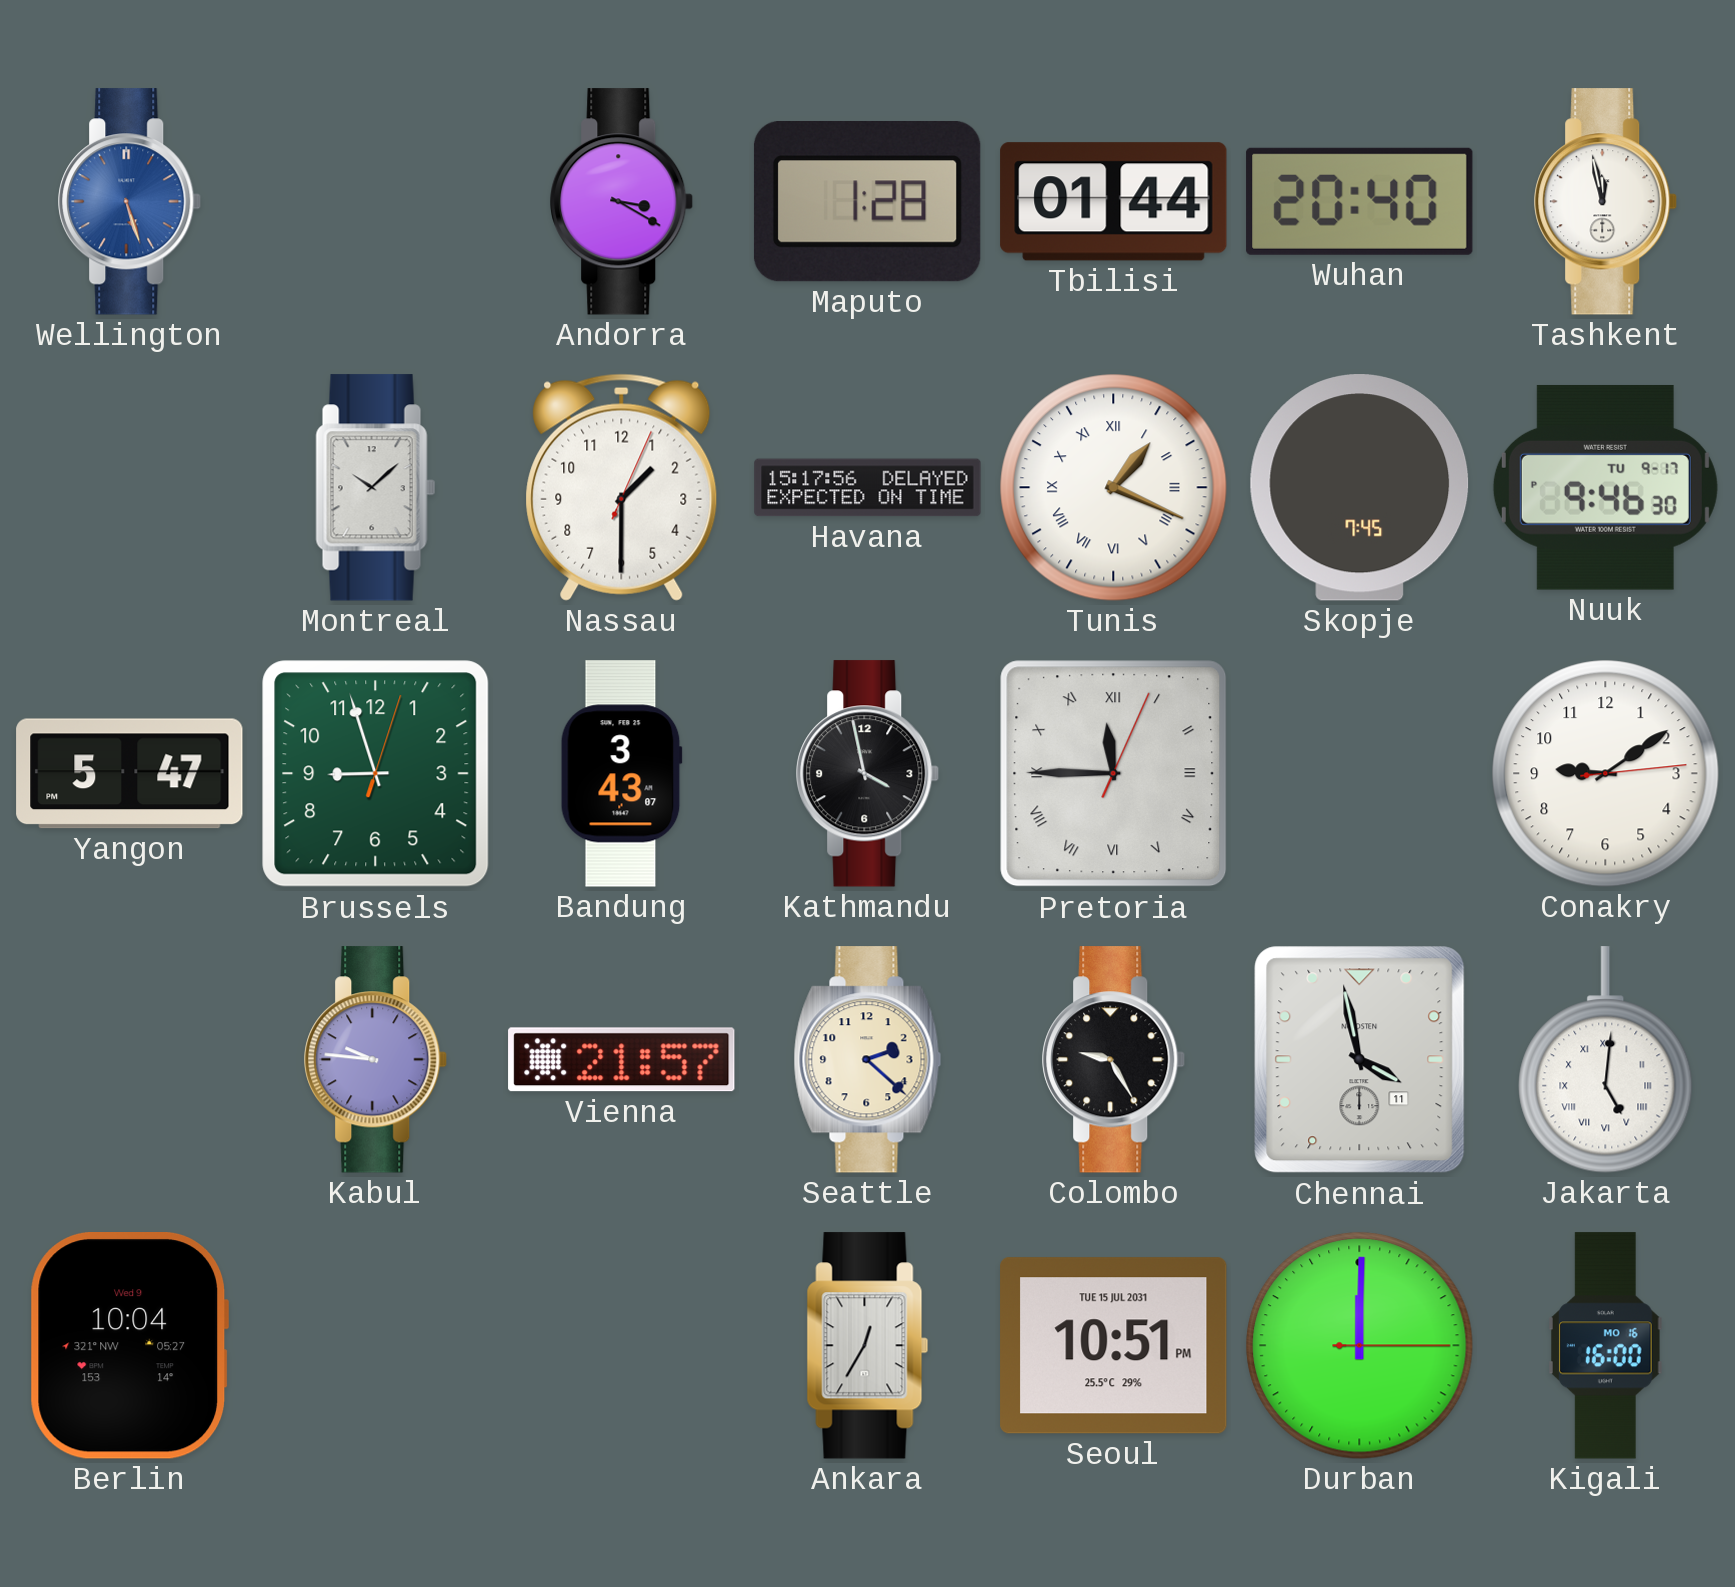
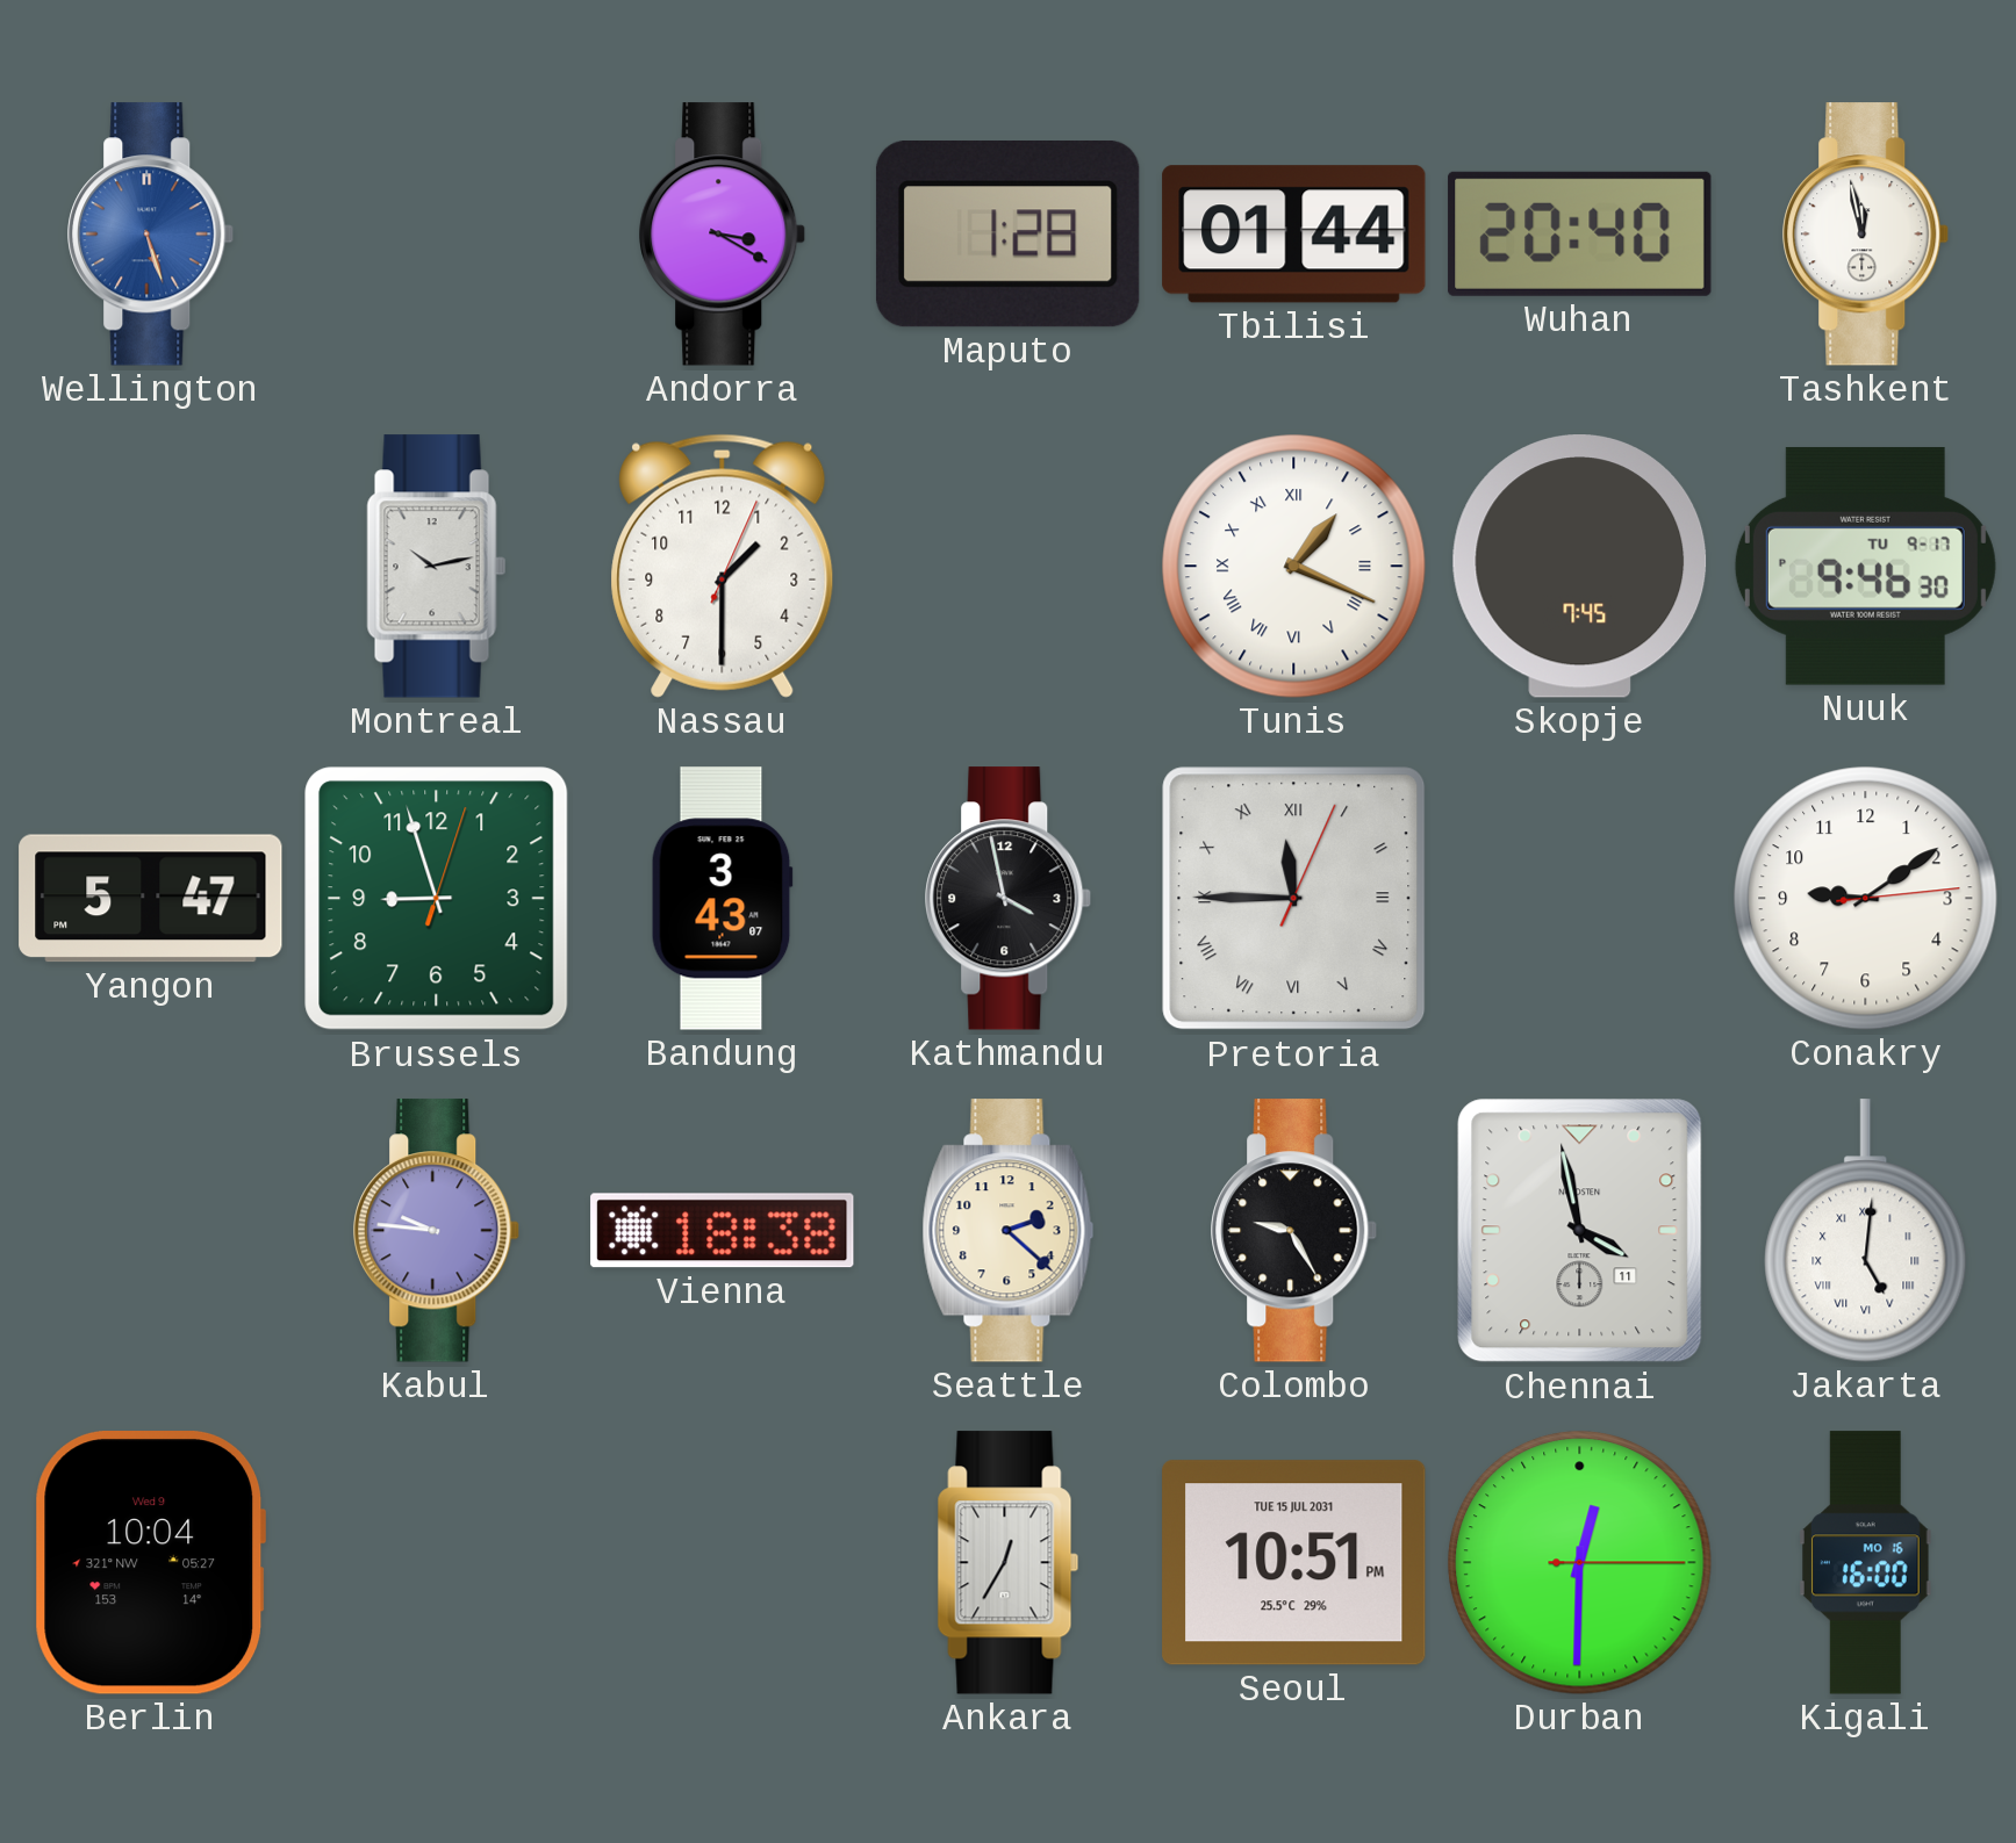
Montreal: 10:08 -> 10:13
Havana: 15:17 -> none
Vienna: 21:57 -> 18:38
Durban: 12:00 -> 12:30
